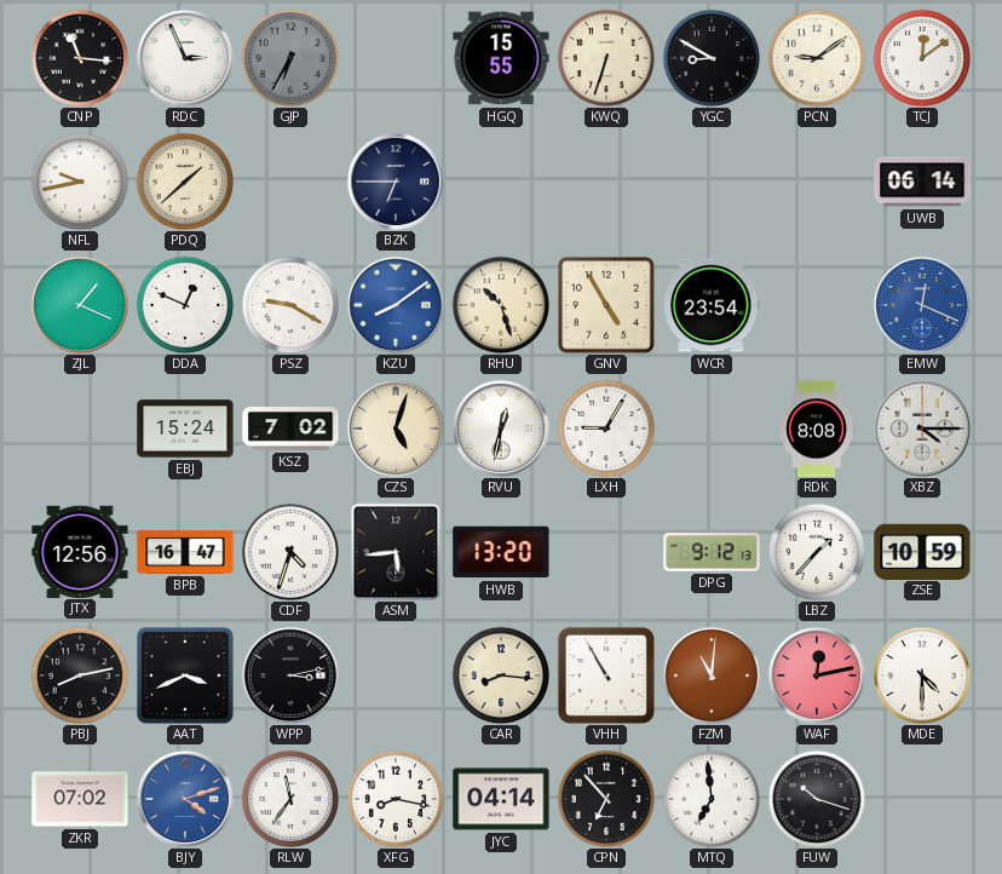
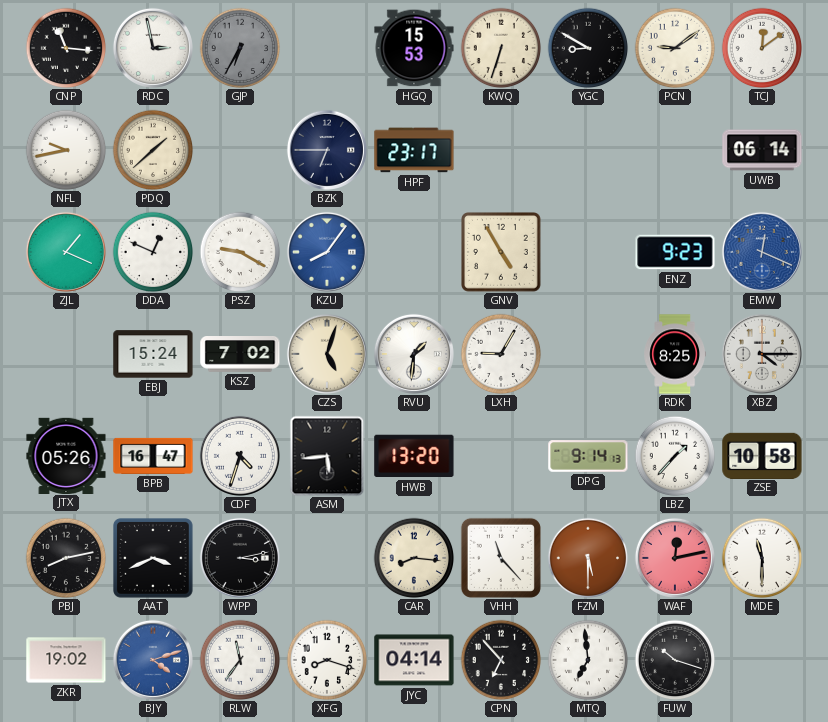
RDC: 2:56 -> 2:58
HGQ: 15:55 -> 15:53
HPF: none -> 23:17
KZU: 8:09 -> 8:06
RHU: 10:27 -> none
WCR: 23:54 -> none
ENZ: none -> 9:23
RVU: 12:32 -> 1:31
RDK: 8:08 -> 8:25
JTX: 12:56 -> 05:26
DPG: 9:12 -> 9:14
ZSE: 10:59 -> 10:58
VHH: 10:55 -> 11:23
FZM: 11:01 -> 5:30
MDE: 4:30 -> 11:30
ZKR: 07:02 -> 19:02
XFG: 8:17 -> 8:18
